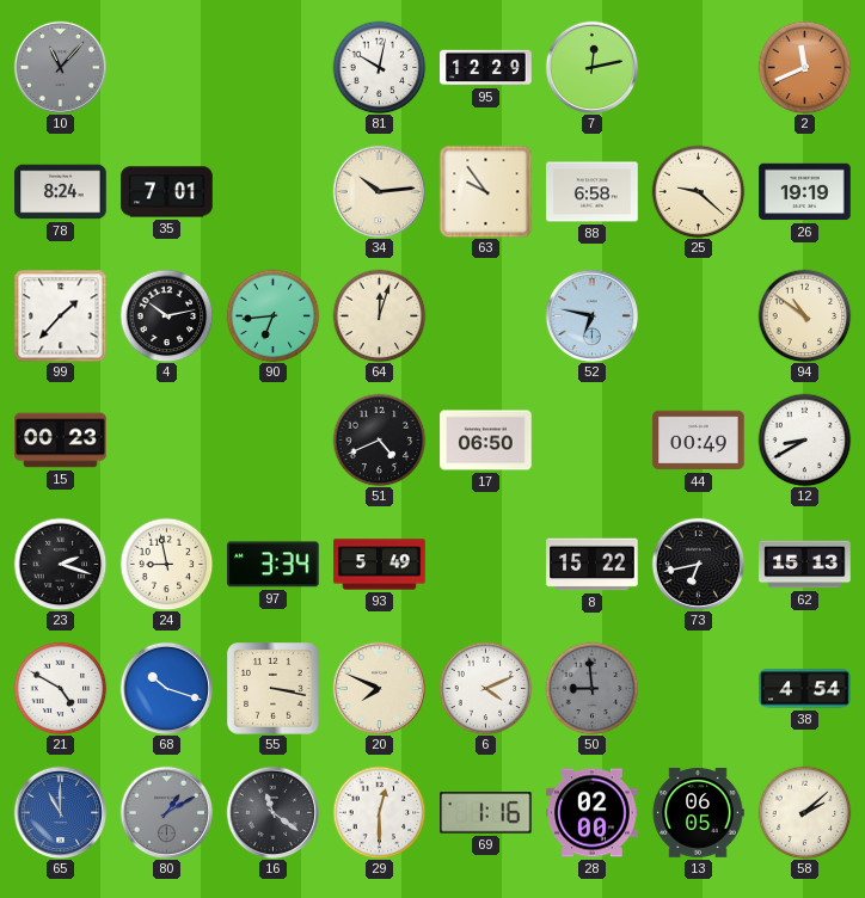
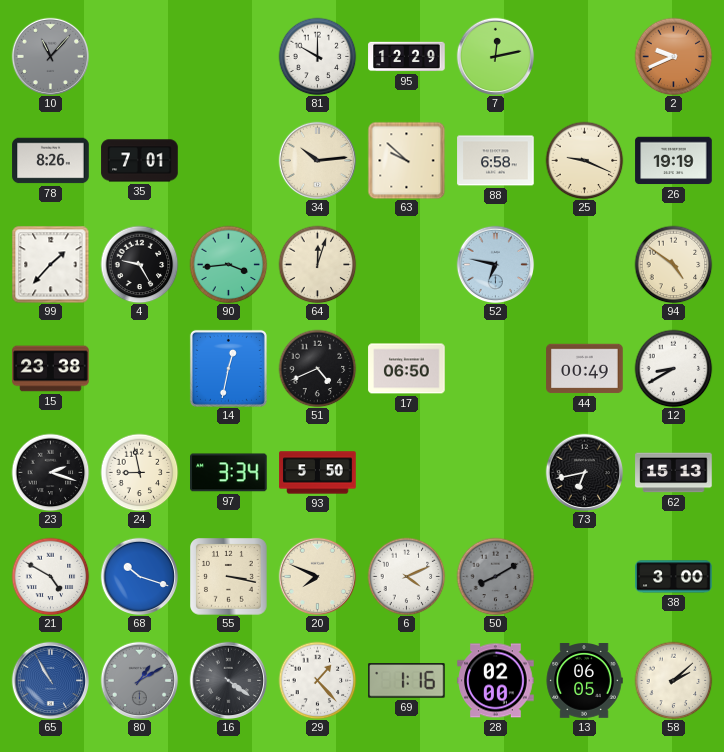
81: 10:02 -> 10:00
2: 11:41 -> 9:41
78: 8:24 -> 8:26
63: 9:54 -> 9:52
25: 9:22 -> 9:19
4: 10:13 -> 9:25
90: 6:44 -> 3:44
94: 10:51 -> 4:51
15: 00:23 -> 23:38
14: none -> 12:32
93: 5:49 -> 5:50
8: 15:22 -> none
50: 8:59 -> 8:10
38: 4:54 -> 3:00
65: 11:00 -> 10:55
16: 11:21 -> 4:21
29: 12:30 -> 1:23
